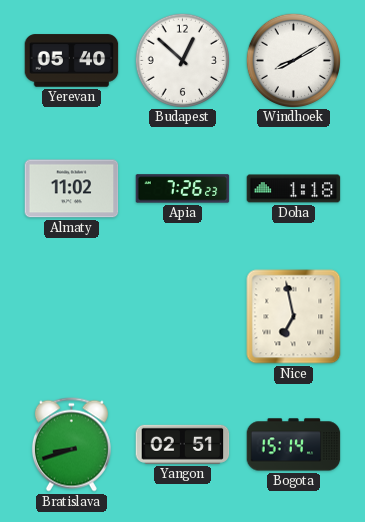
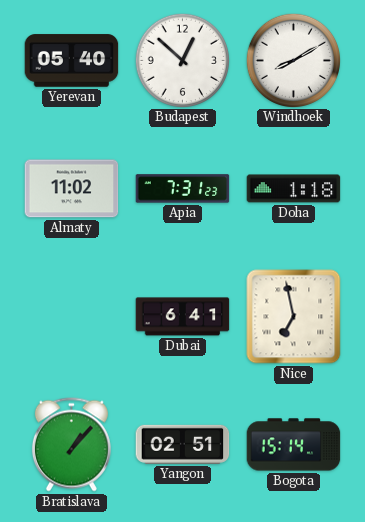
Apia: 7:26 -> 7:31
Dubai: none -> 6:41
Bratislava: 8:42 -> 1:07
